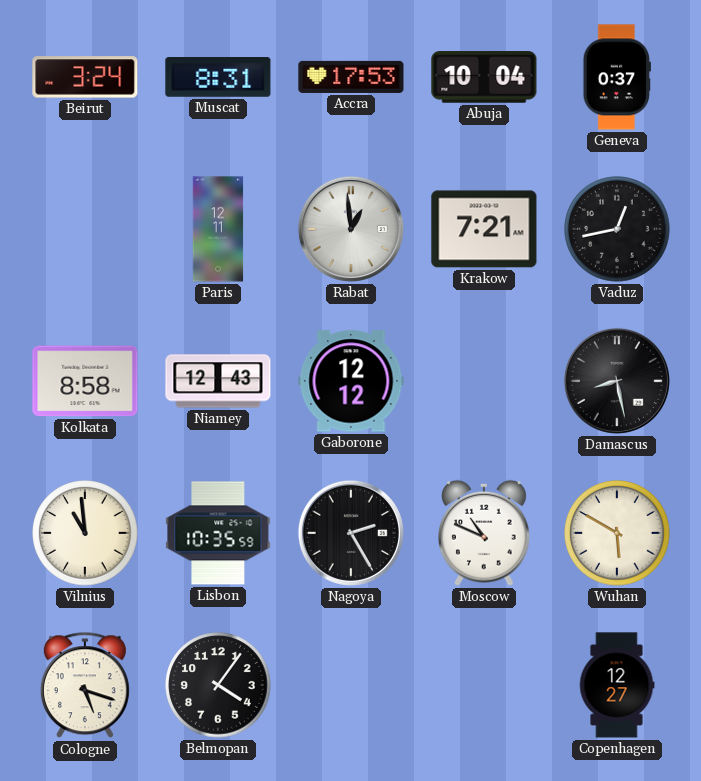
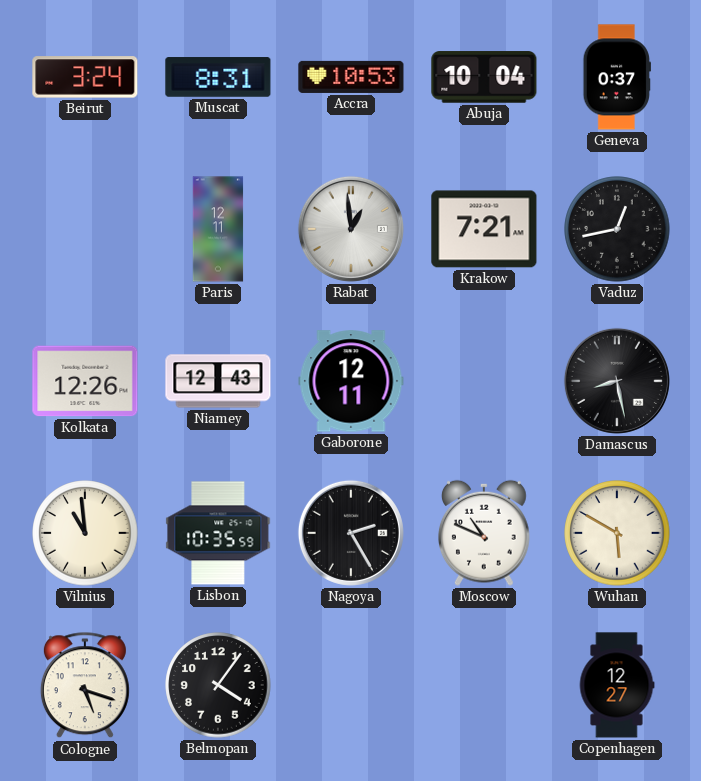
Accra: 17:53 -> 10:53
Kolkata: 8:58 -> 12:26
Gaborone: 12:12 -> 12:11
